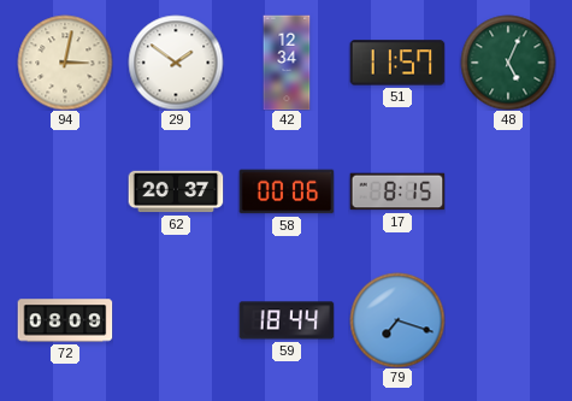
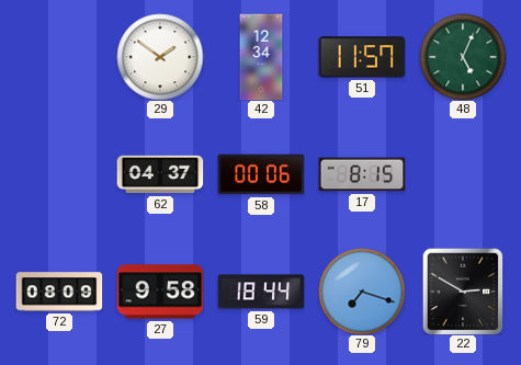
94: 3:02 -> none
62: 20:37 -> 04:37
27: none -> 9:58
22: none -> 2:50
